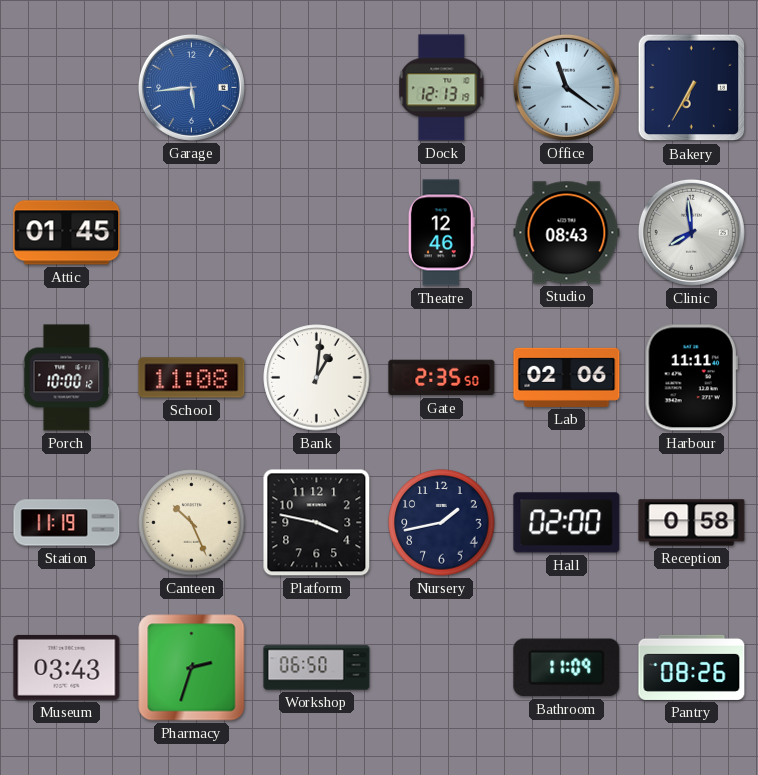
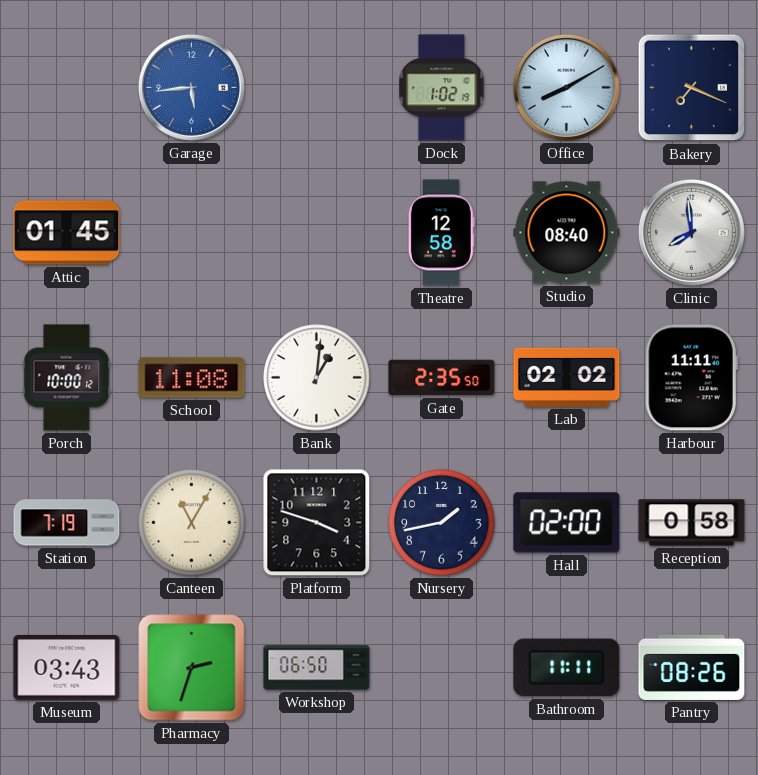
Dock: 12:13 -> 1:02
Office: 11:21 -> 8:10
Bakery: 6:35 -> 7:19
Theatre: 12:46 -> 12:58
Studio: 08:43 -> 08:40
Lab: 02:06 -> 02:02
Station: 11:19 -> 7:19
Canteen: 10:26 -> 11:05
Platform: 3:47 -> 3:48
Bathroom: 11:09 -> 11:11
